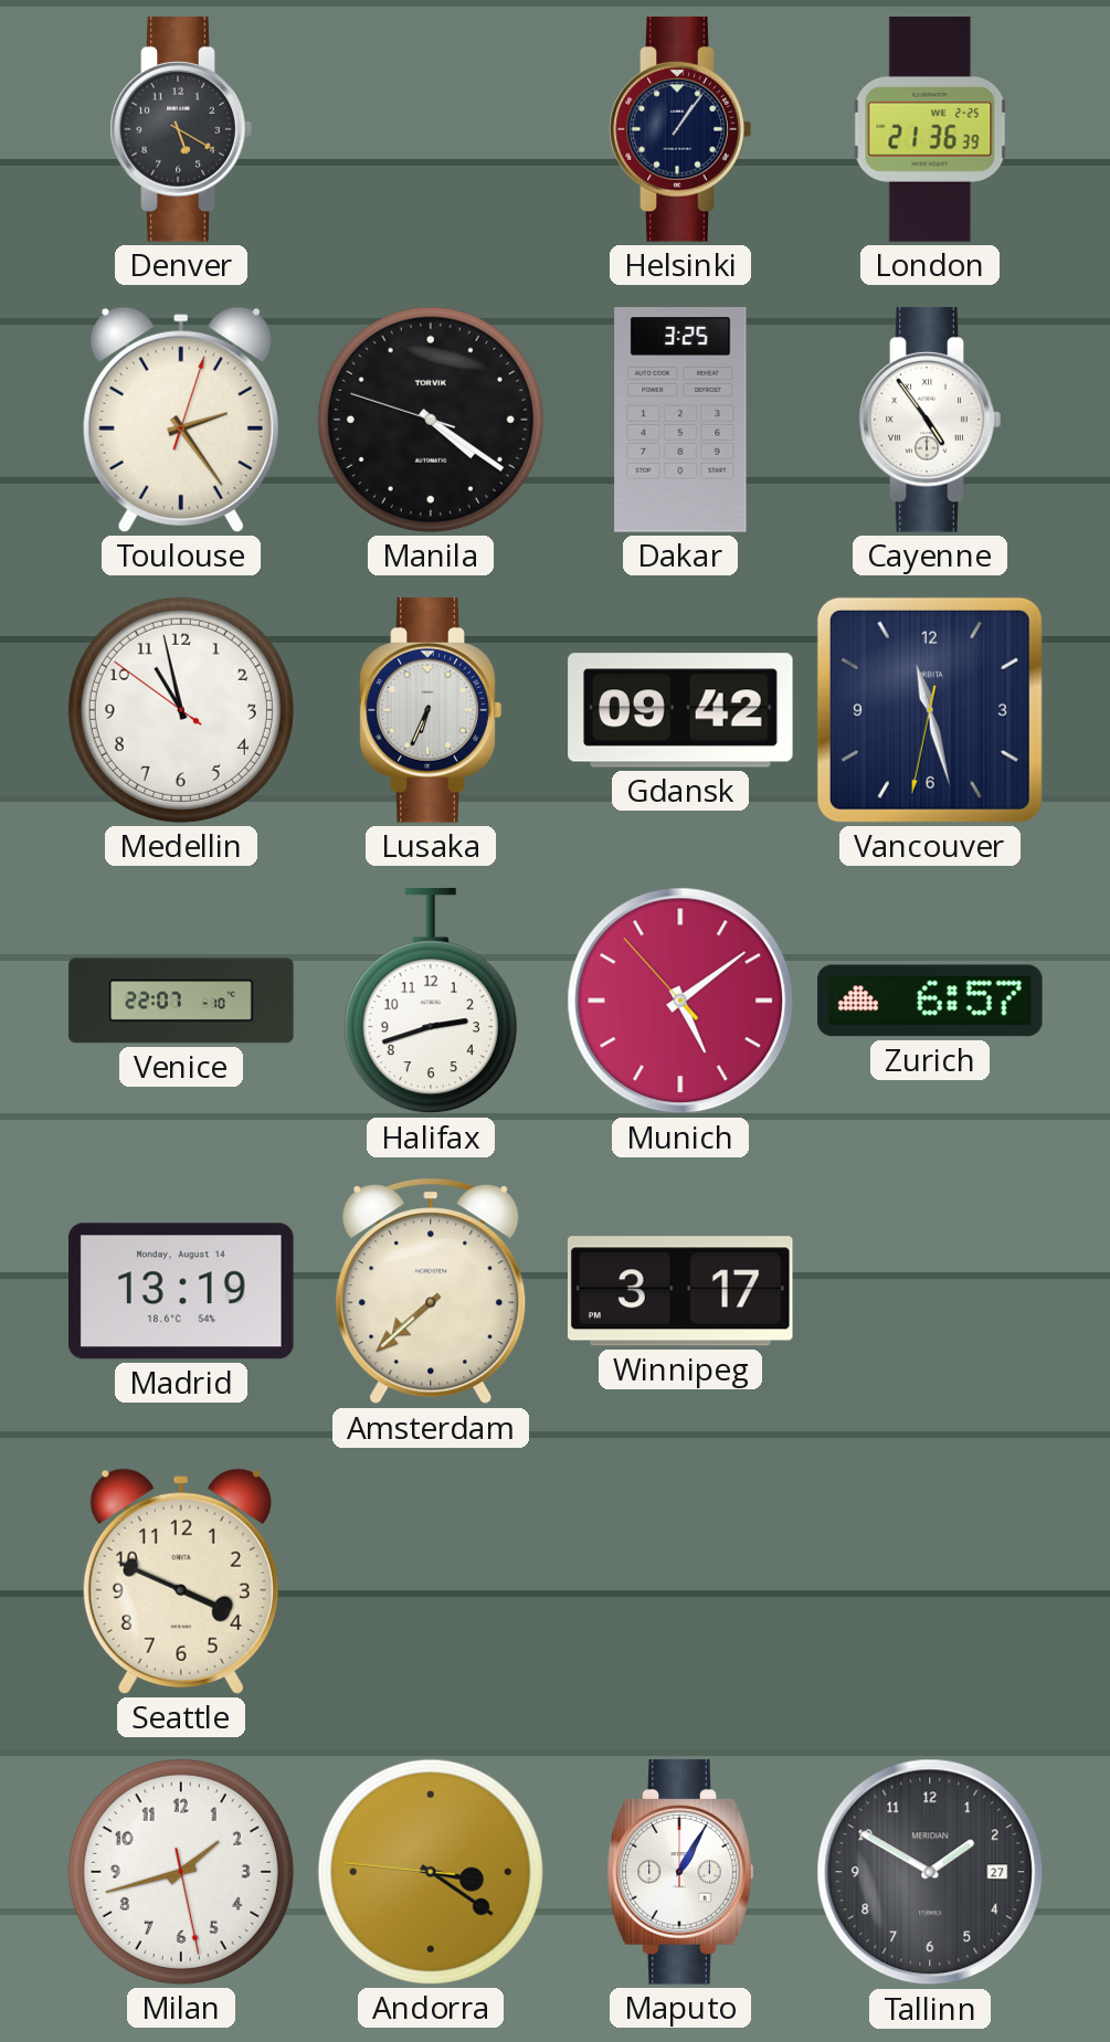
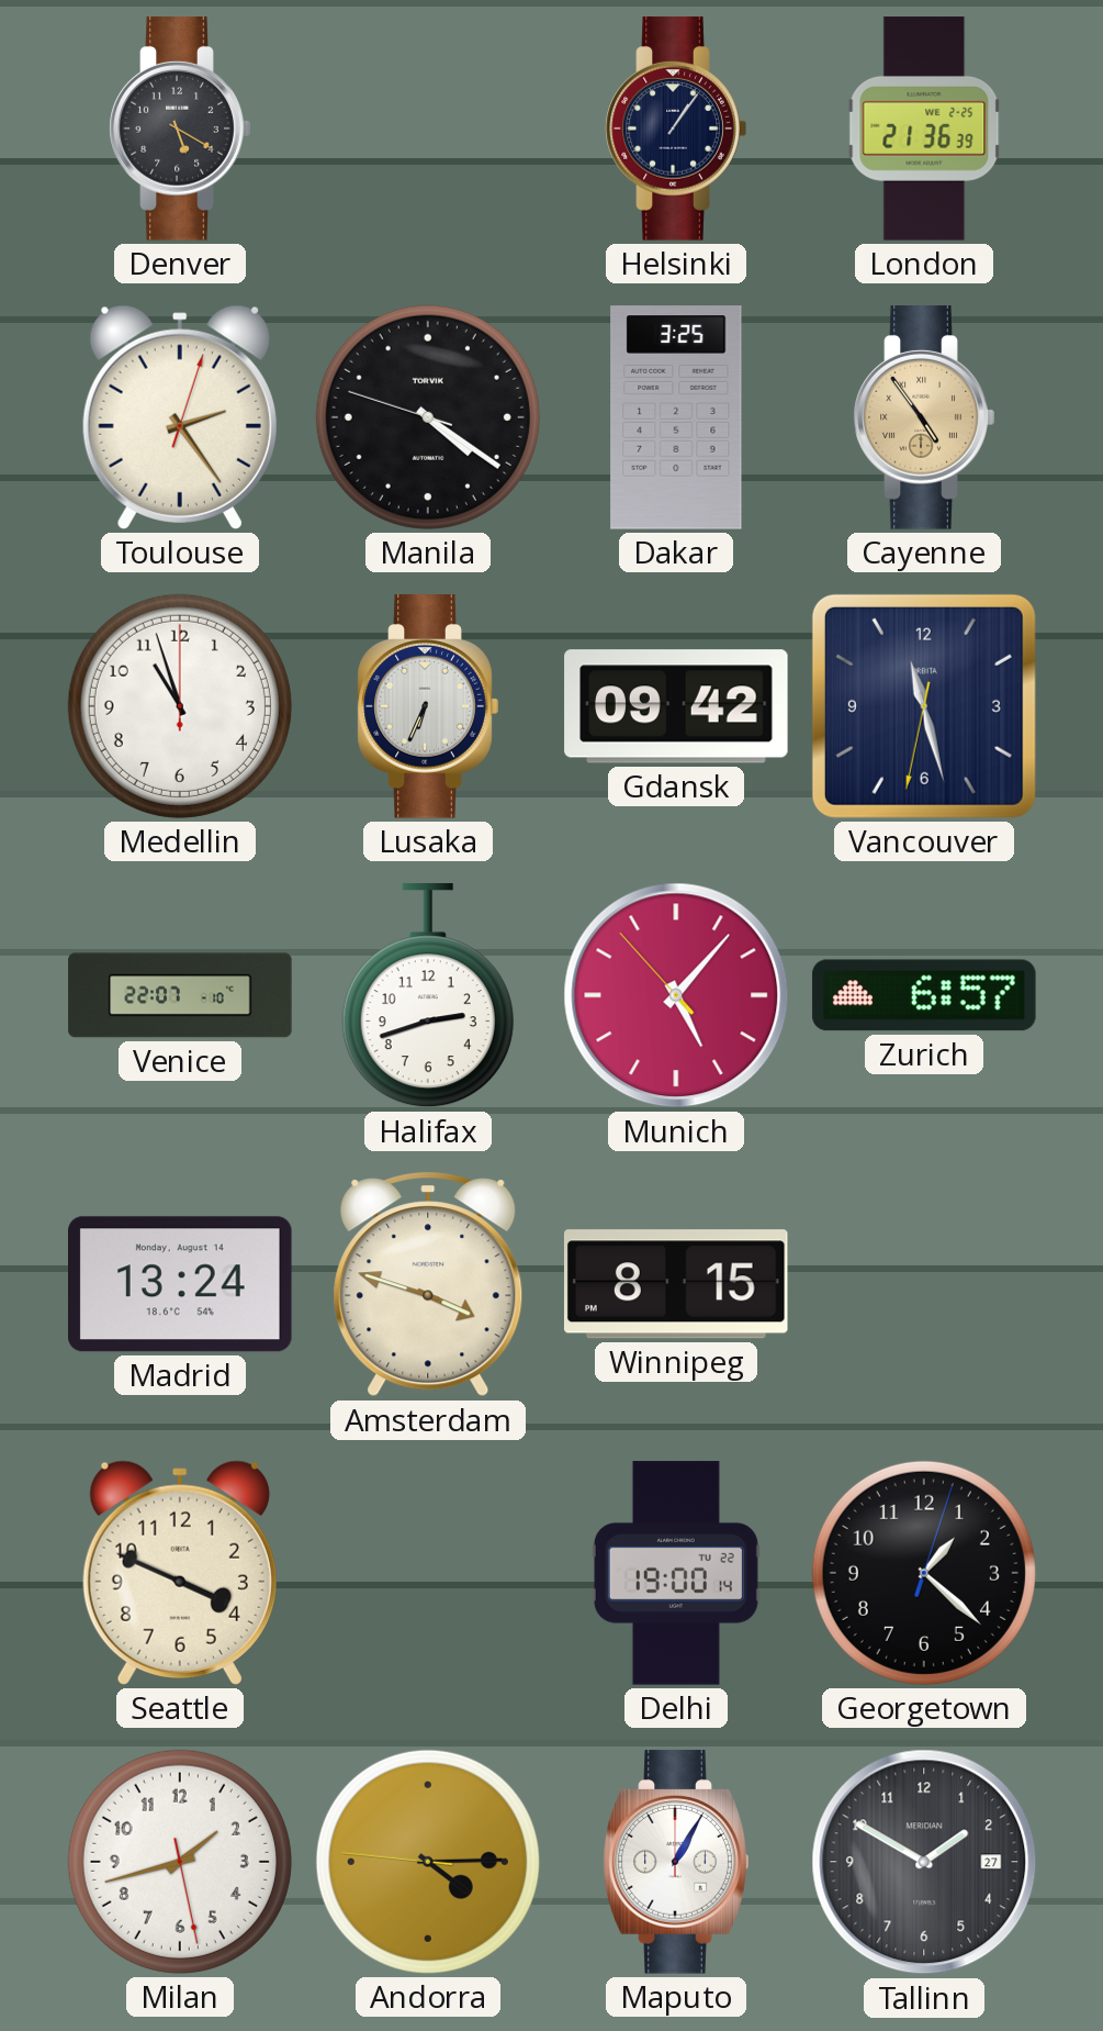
Cayenne dial: white -> champagne
Medellin: 10:57:51 -> 10:57:00
Munich: 5:08 -> 5:06
Madrid: 13:19 -> 13:24
Amsterdam: 7:38 -> 3:48
Winnipeg: 3:17 -> 8:15
Delhi: none -> 19:00
Georgetown: none -> 1:22
Andorra: 3:20 -> 4:14
